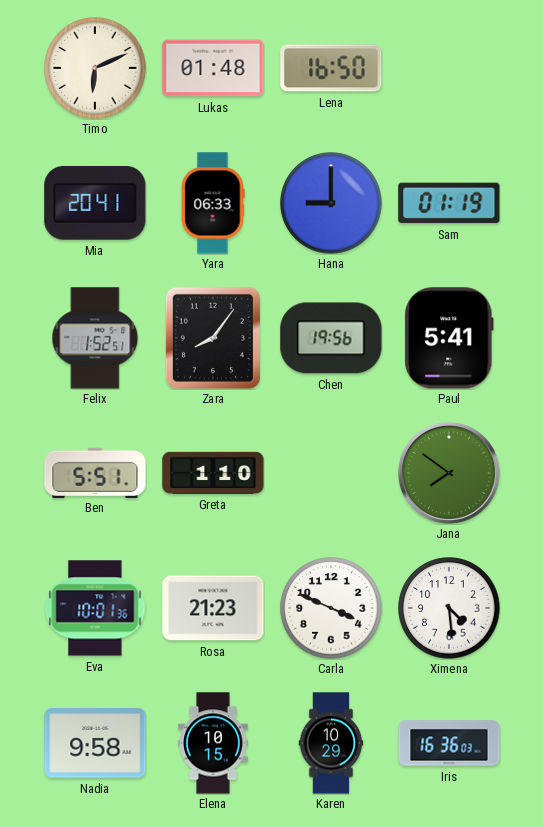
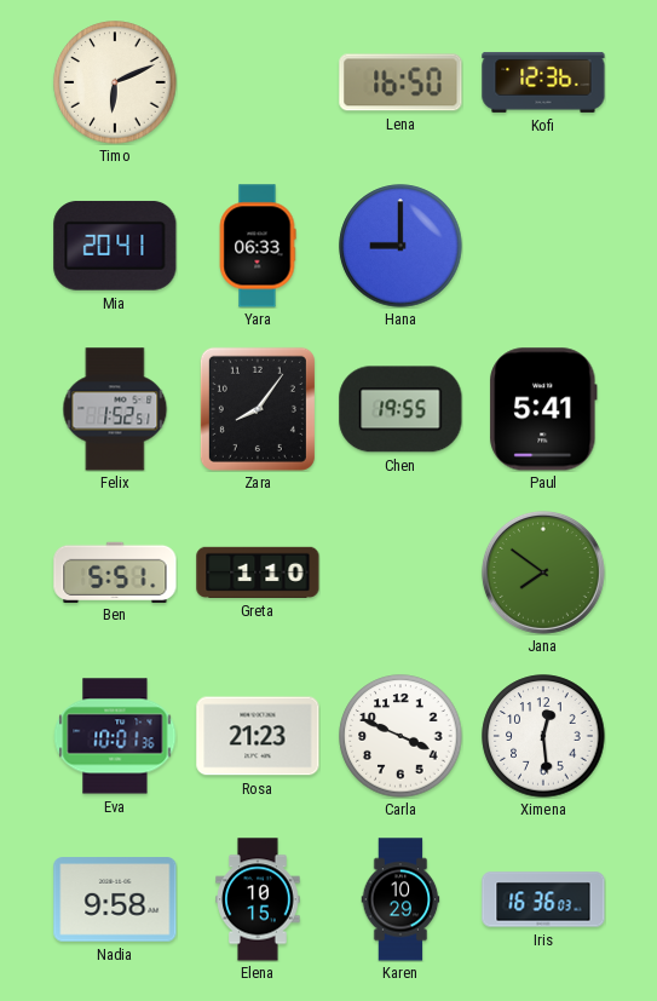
Lukas: 01:48 -> none
Kofi: none -> 12:36
Sam: 01:19 -> none
Chen: 19:56 -> 19:55
Ximena: 4:29 -> 12:29
